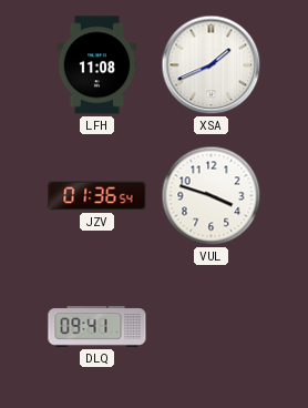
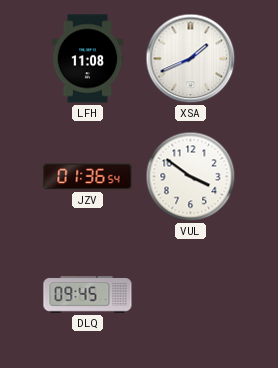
VUL: 3:48 -> 3:51
DLQ: 09:41 -> 09:45
